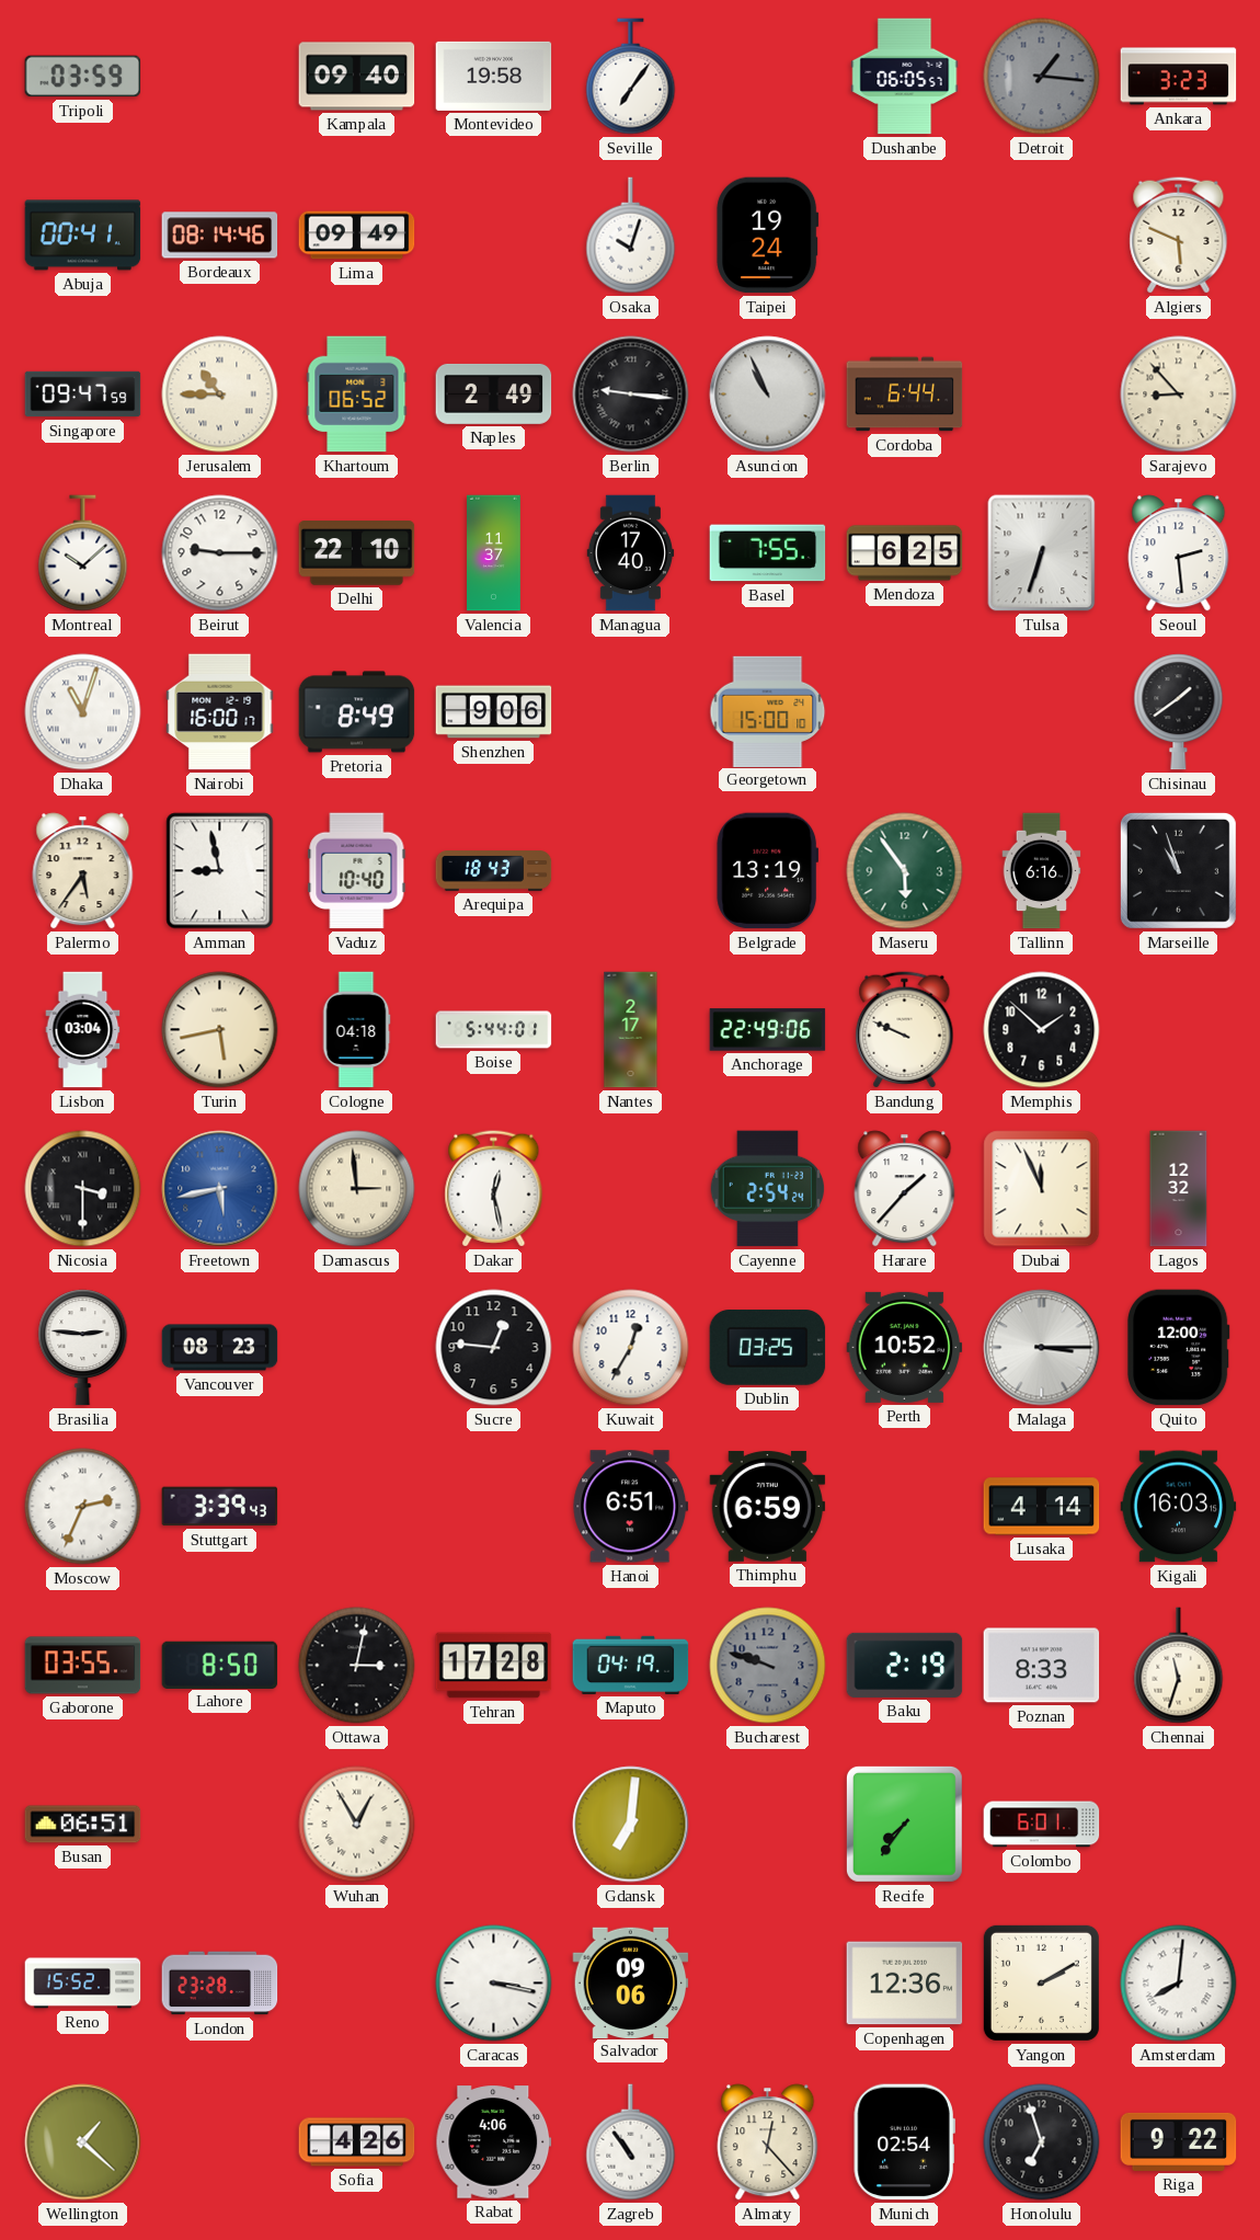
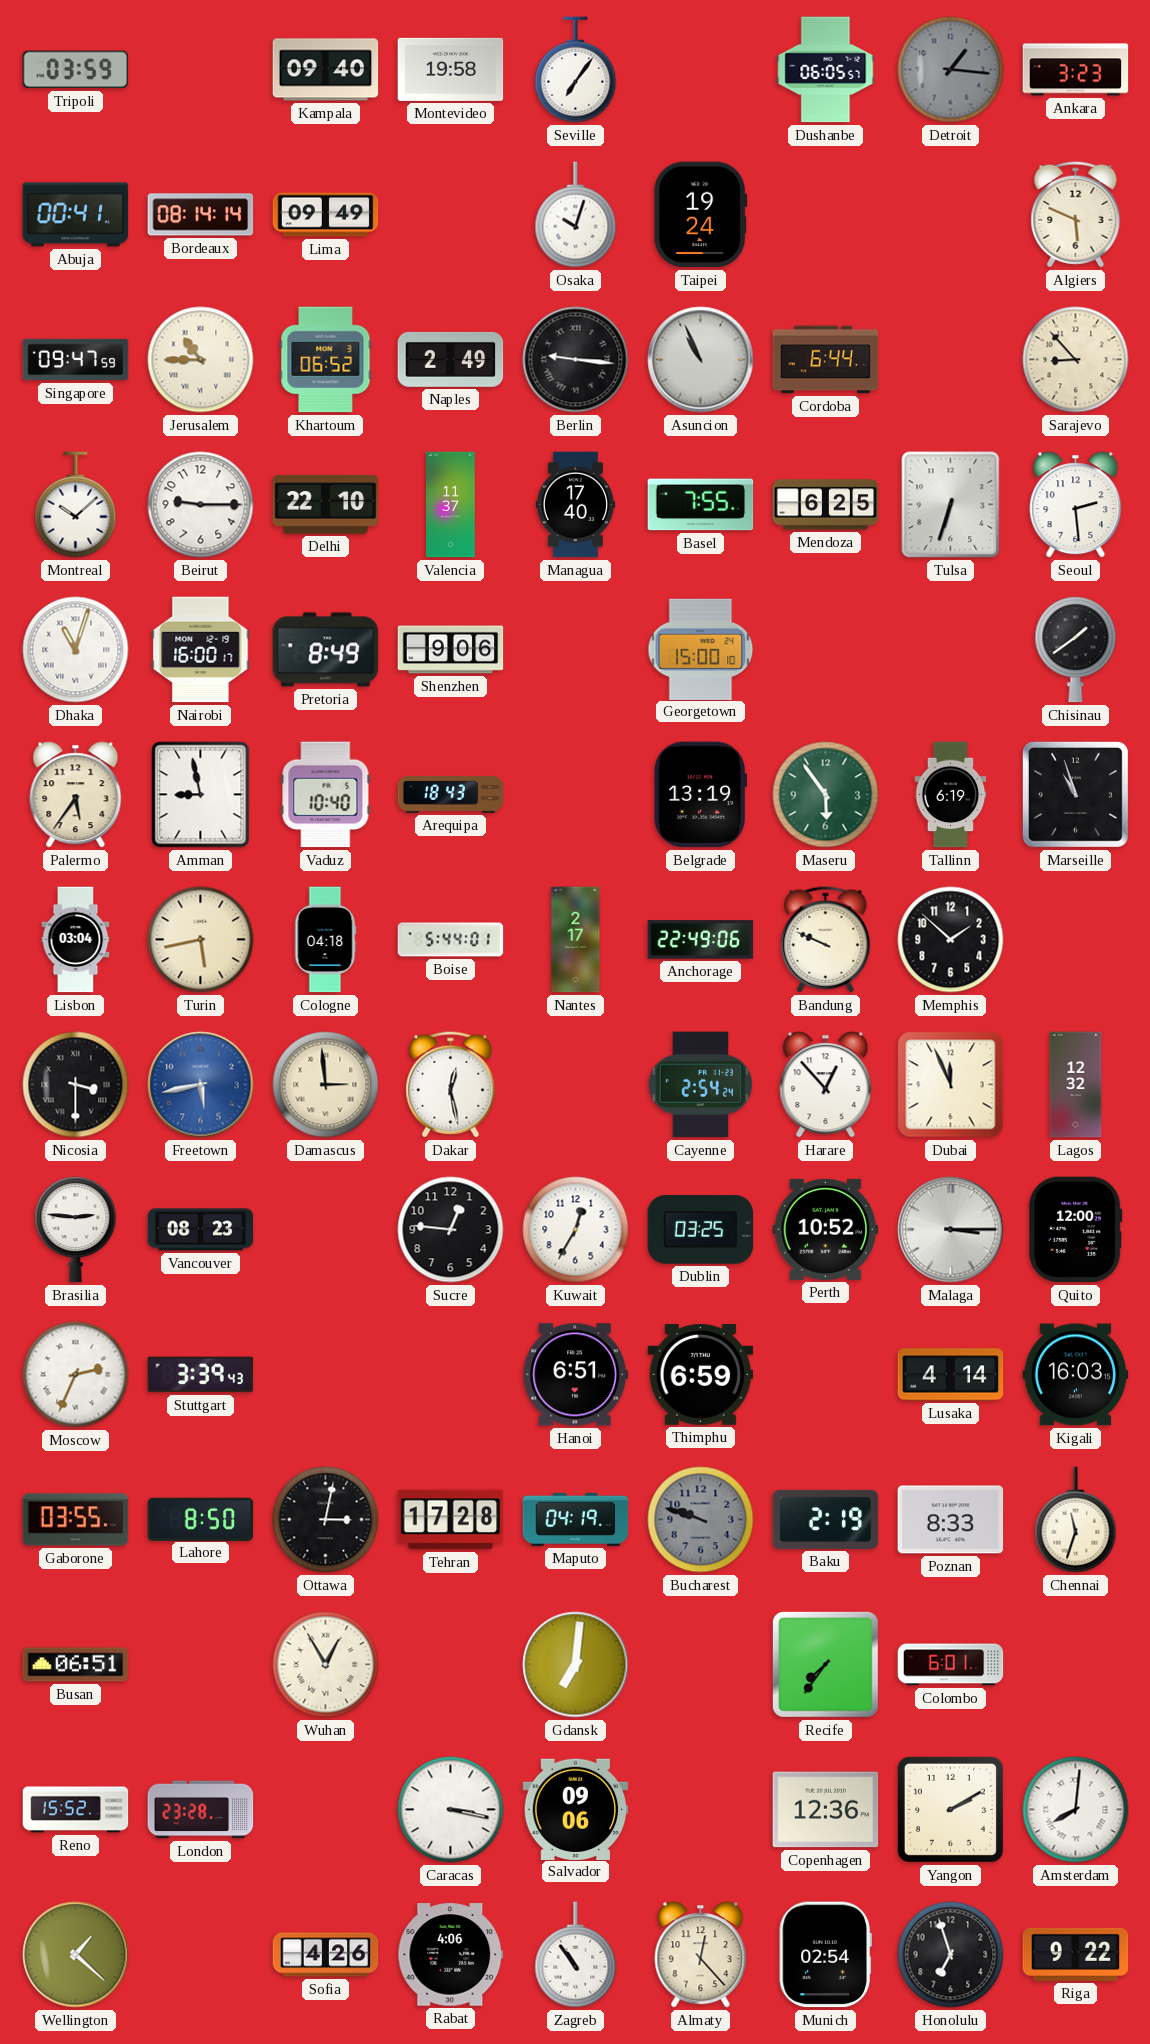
Bordeaux: 08:14:46 -> 08:14:14
Tallinn: 6:16 -> 6:19
Harare: 1:37 -> 12:53
